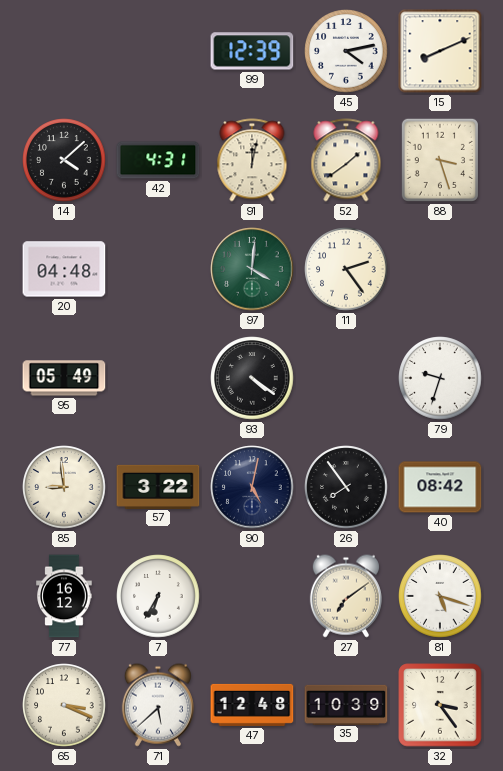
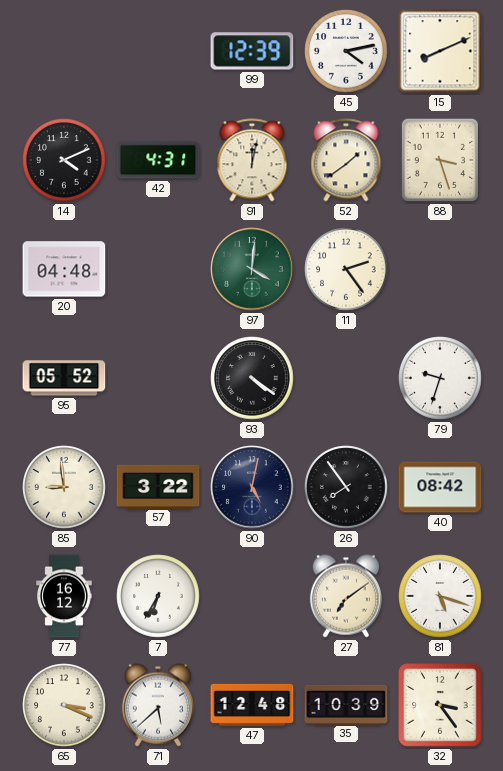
14: 4:08 -> 4:11
95: 05:49 -> 05:52
